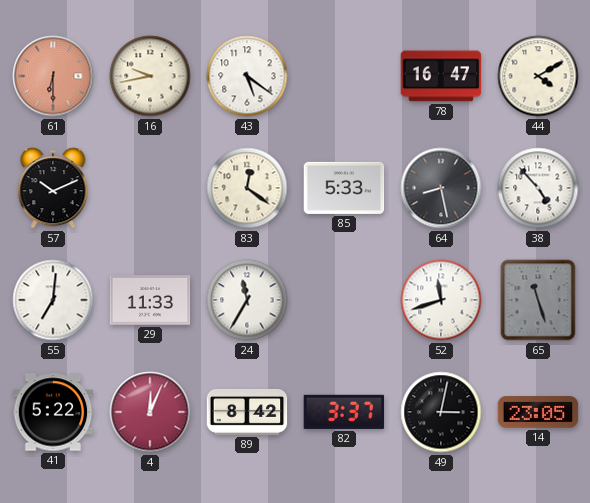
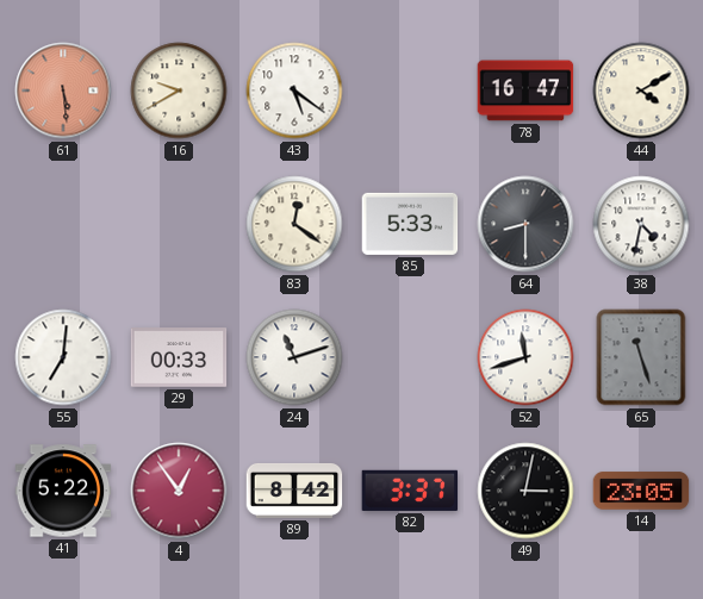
61: 6:30 -> 5:29
16: 9:43 -> 9:40
57: 10:11 -> none
64: 8:28 -> 8:30
38: 4:53 -> 4:32
29: 11:33 -> 00:33
24: 11:35 -> 11:12
4: 12:04 -> 12:54
